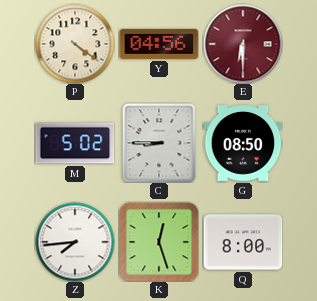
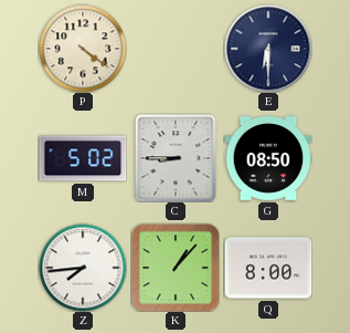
Y: 04:56 -> none
E dial: burgundy -> navy
K: 12:27 -> 1:07
